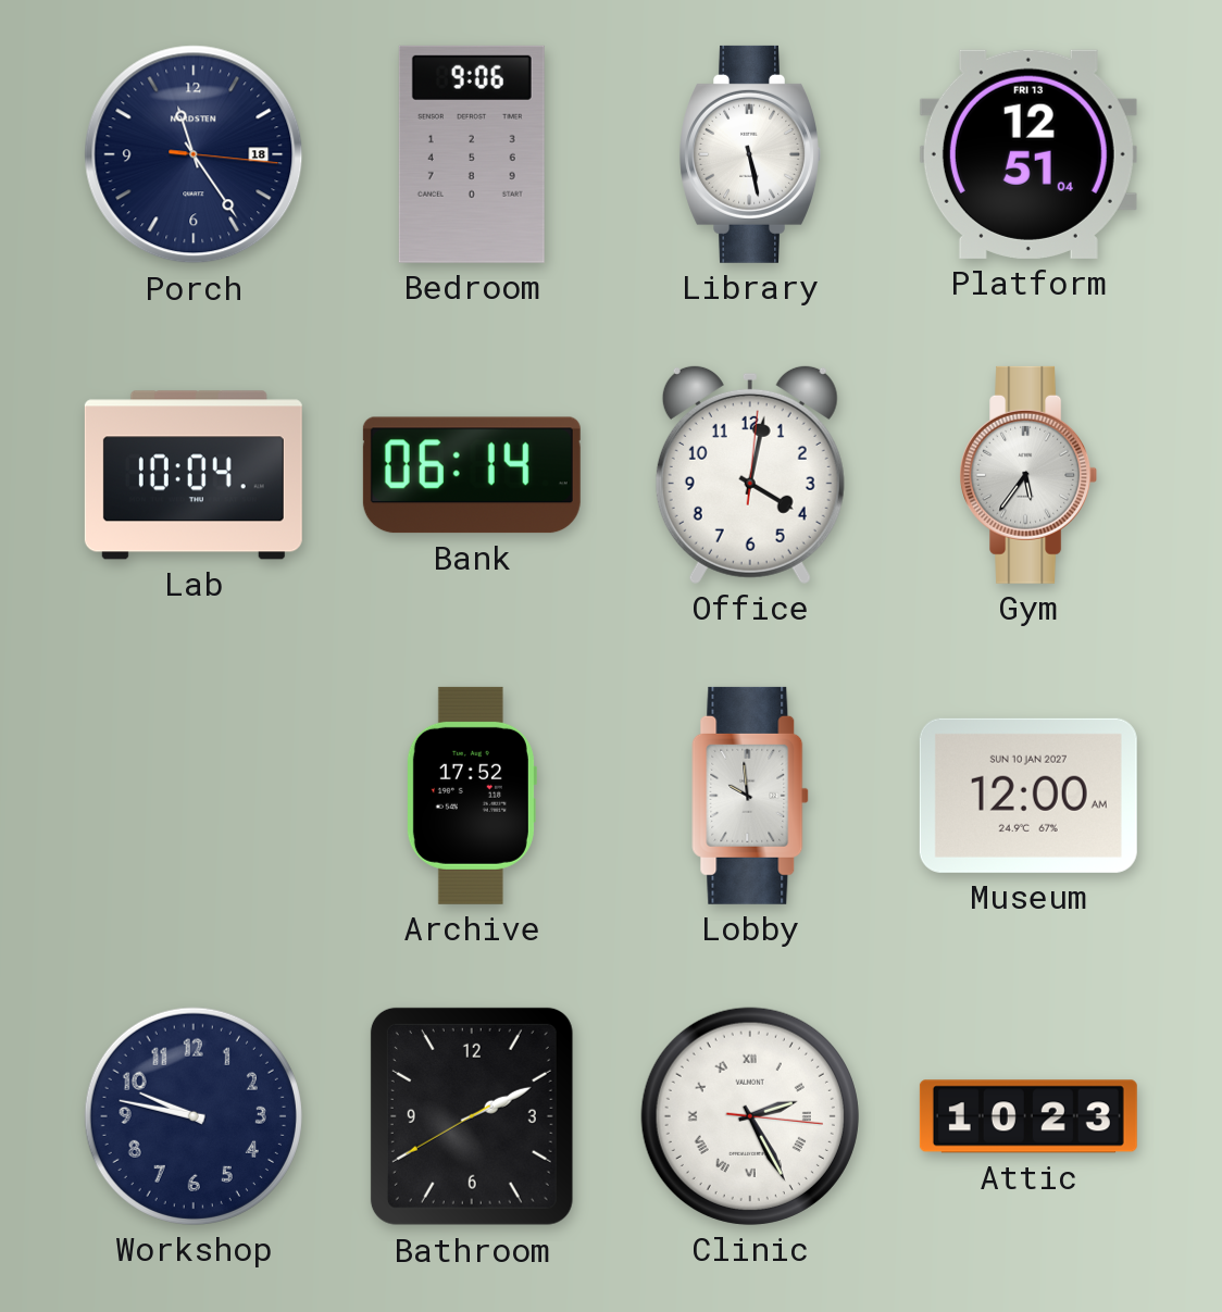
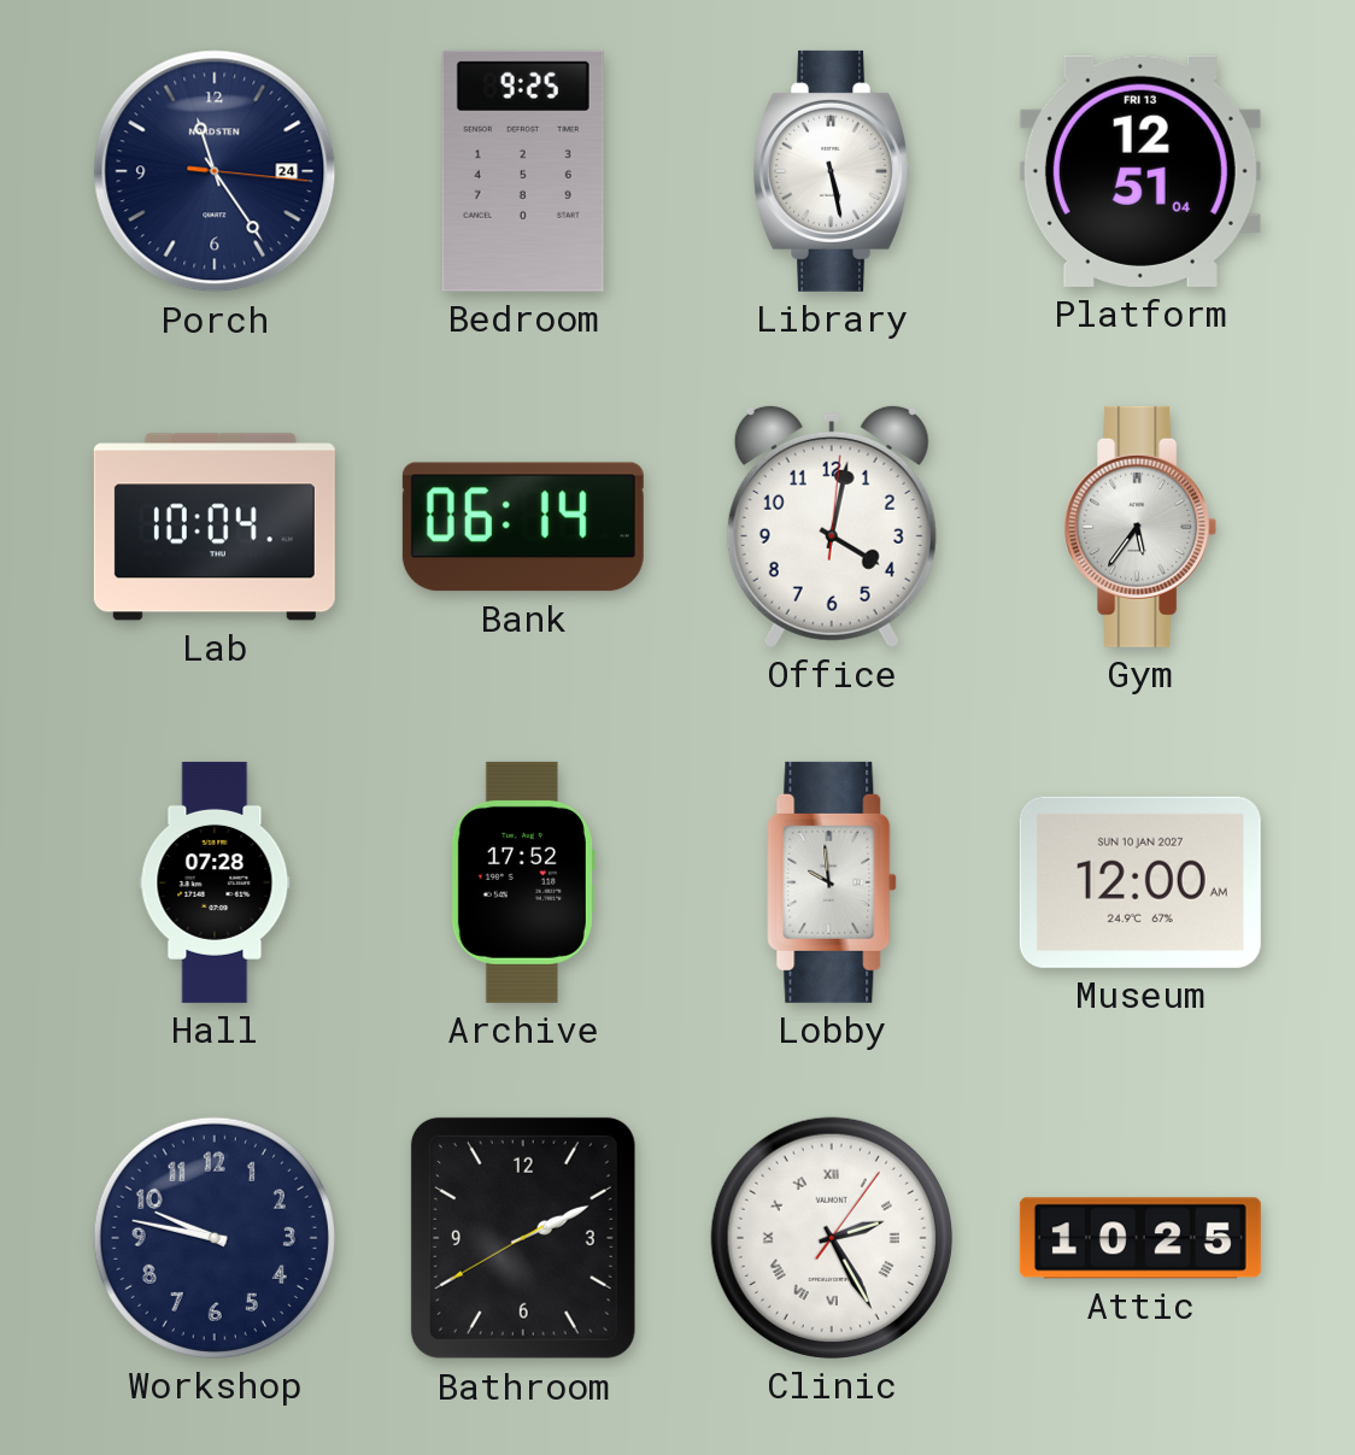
Porch date: 18 -> 24
Bedroom: 9:06 -> 9:25
Hall: none -> 07:28
Clinic: 2:25:16 -> 2:25:06
Attic: 10:23 -> 10:25
